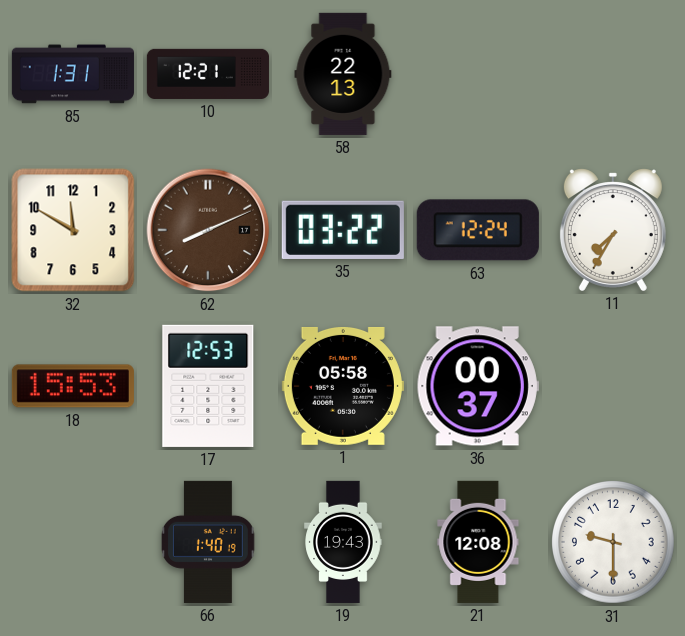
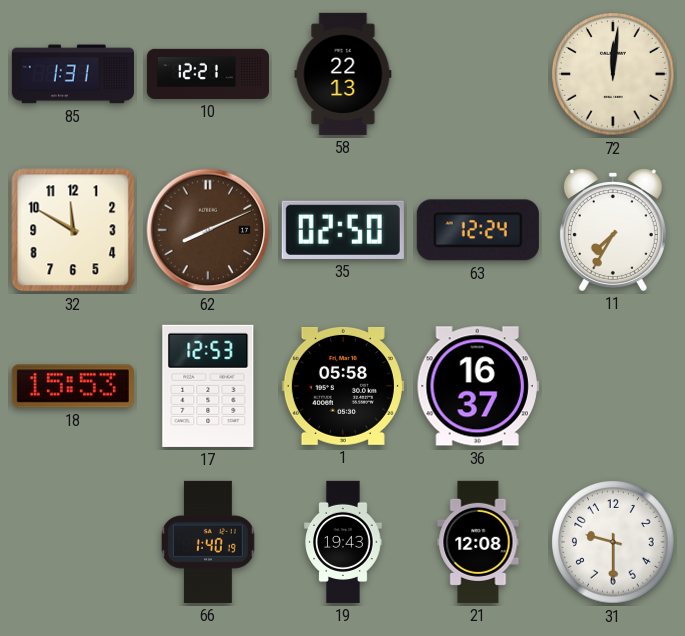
72: none -> 12:01
35: 03:22 -> 02:50
36: 00:37 -> 16:37
